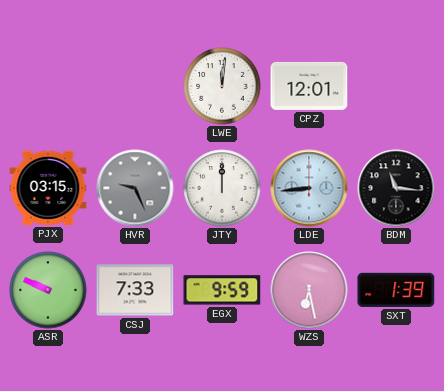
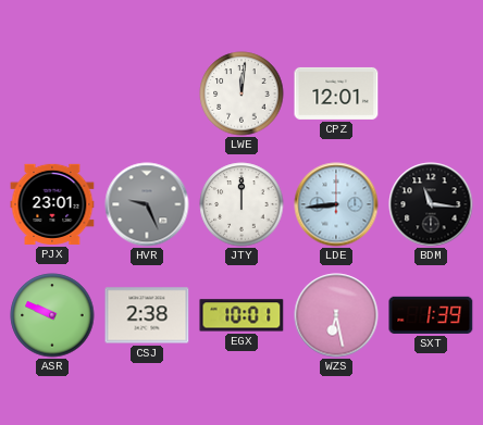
PJX: 03:15 -> 23:01
CSJ: 7:33 -> 2:38
EGX: 9:59 -> 10:01
